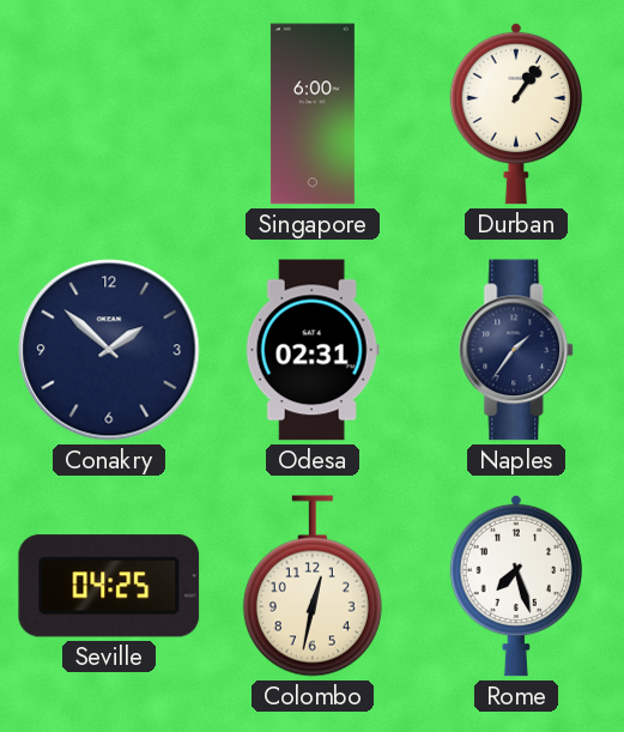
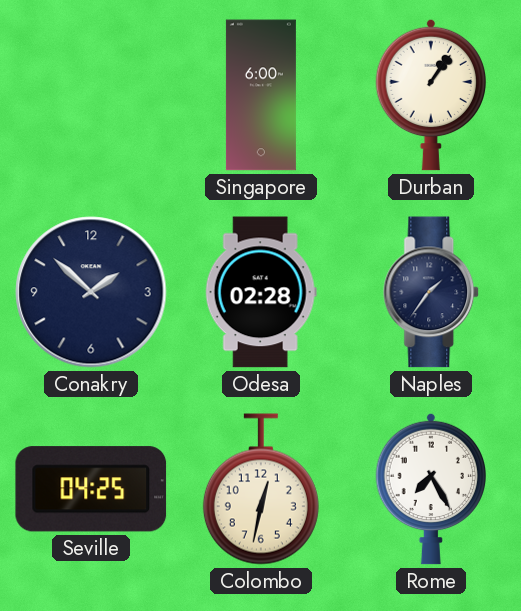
Odesa: 02:31 -> 02:28
Rome: 7:27 -> 7:25
